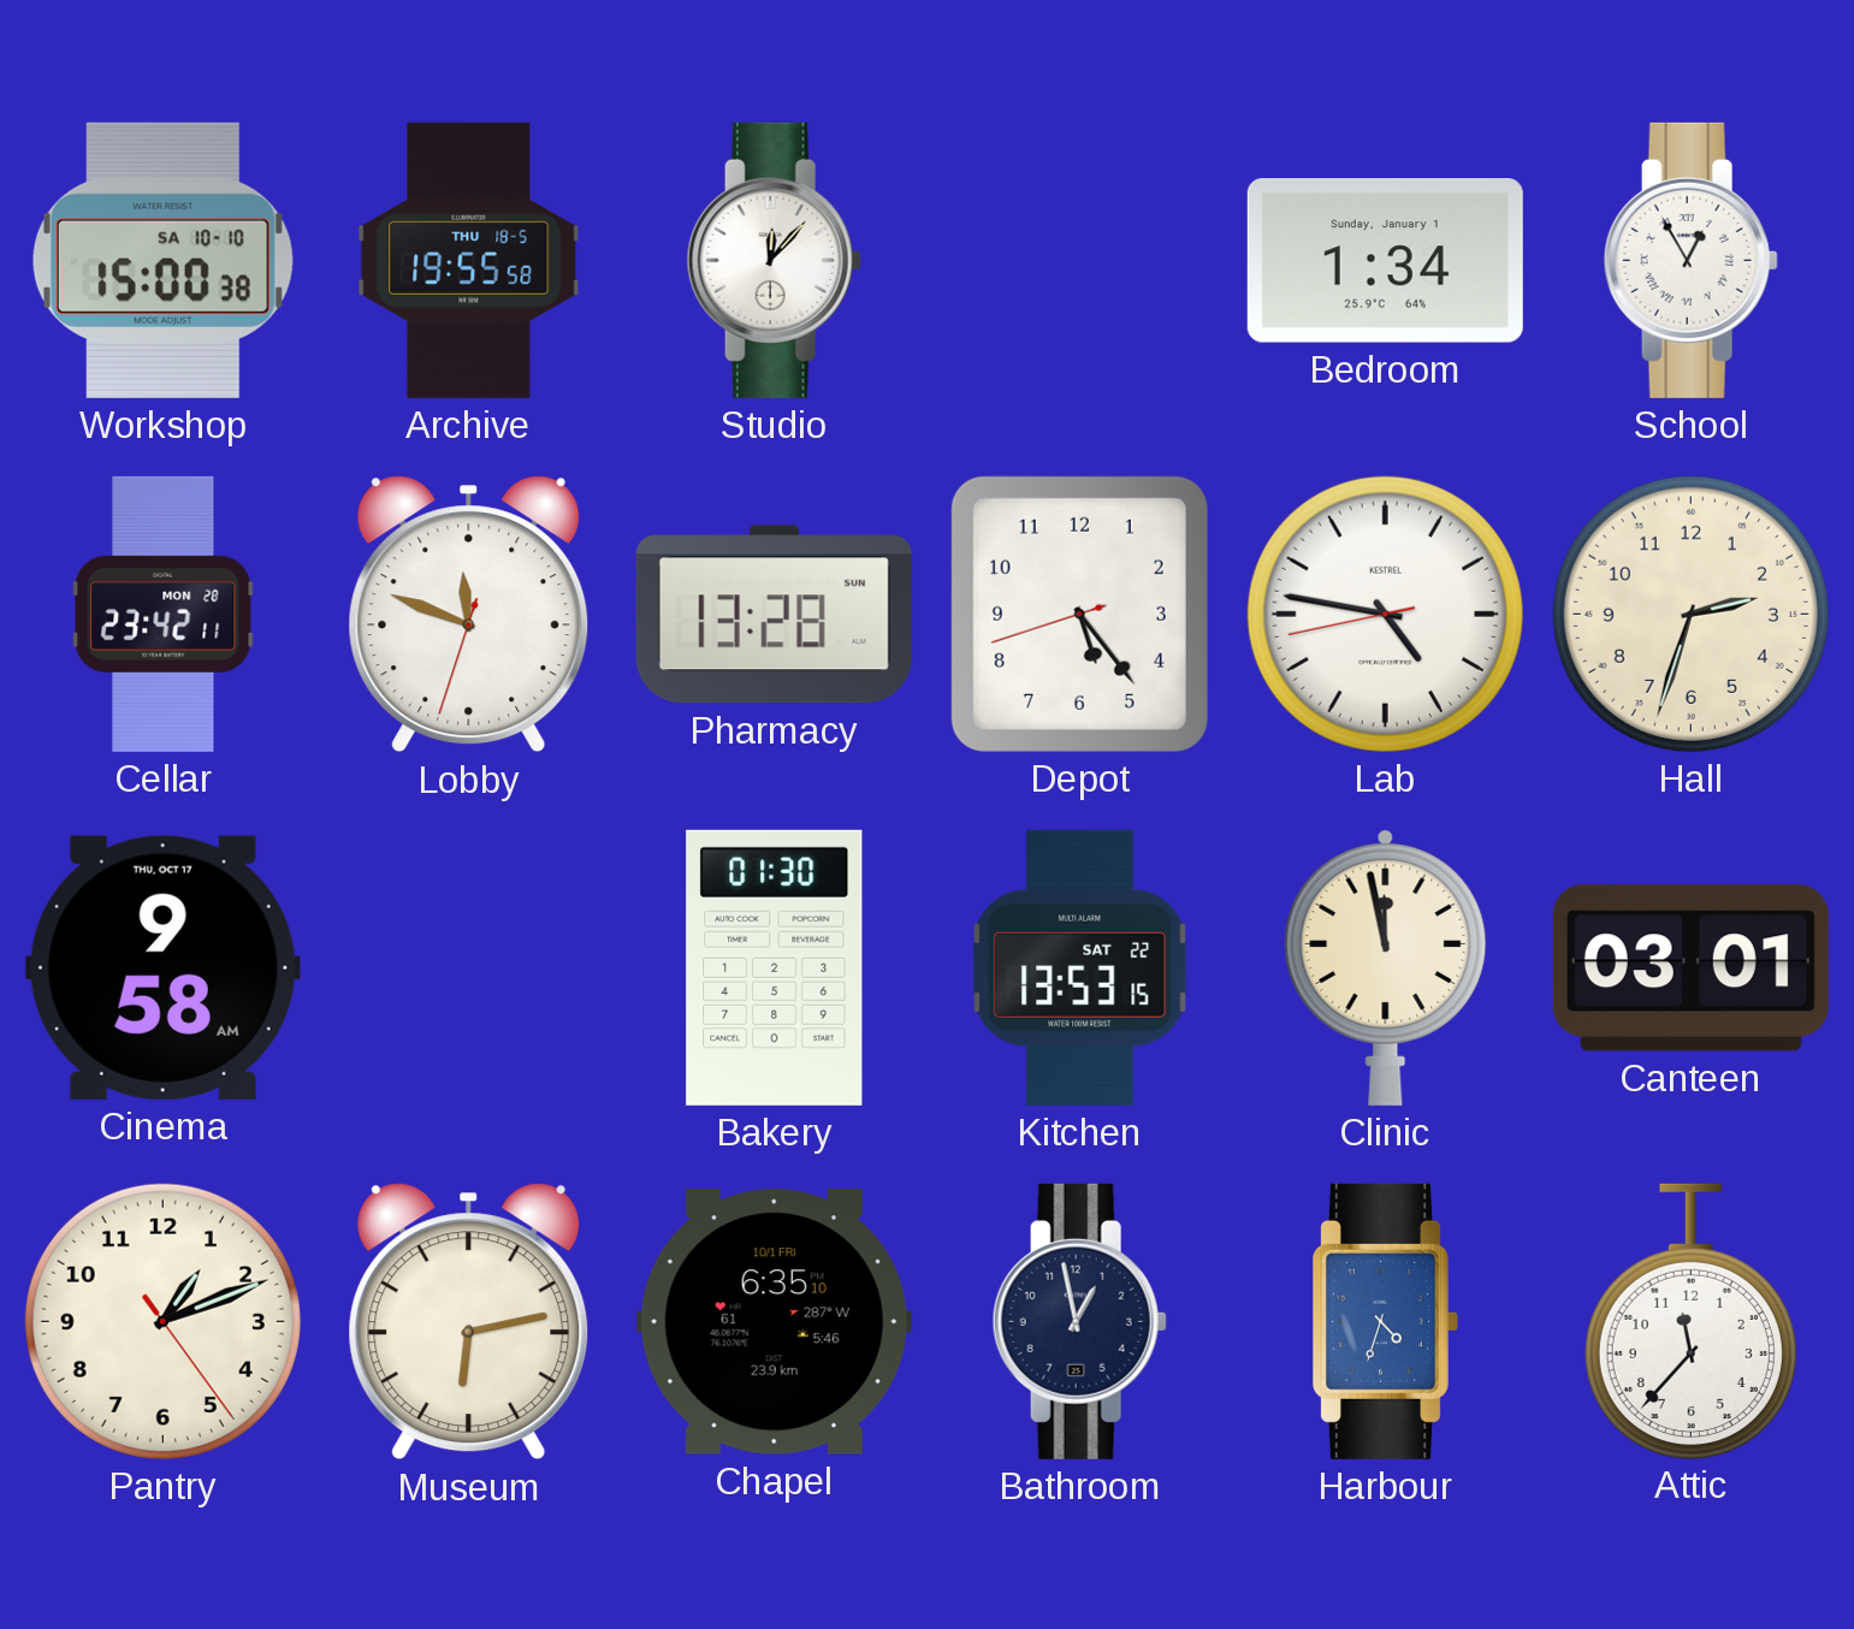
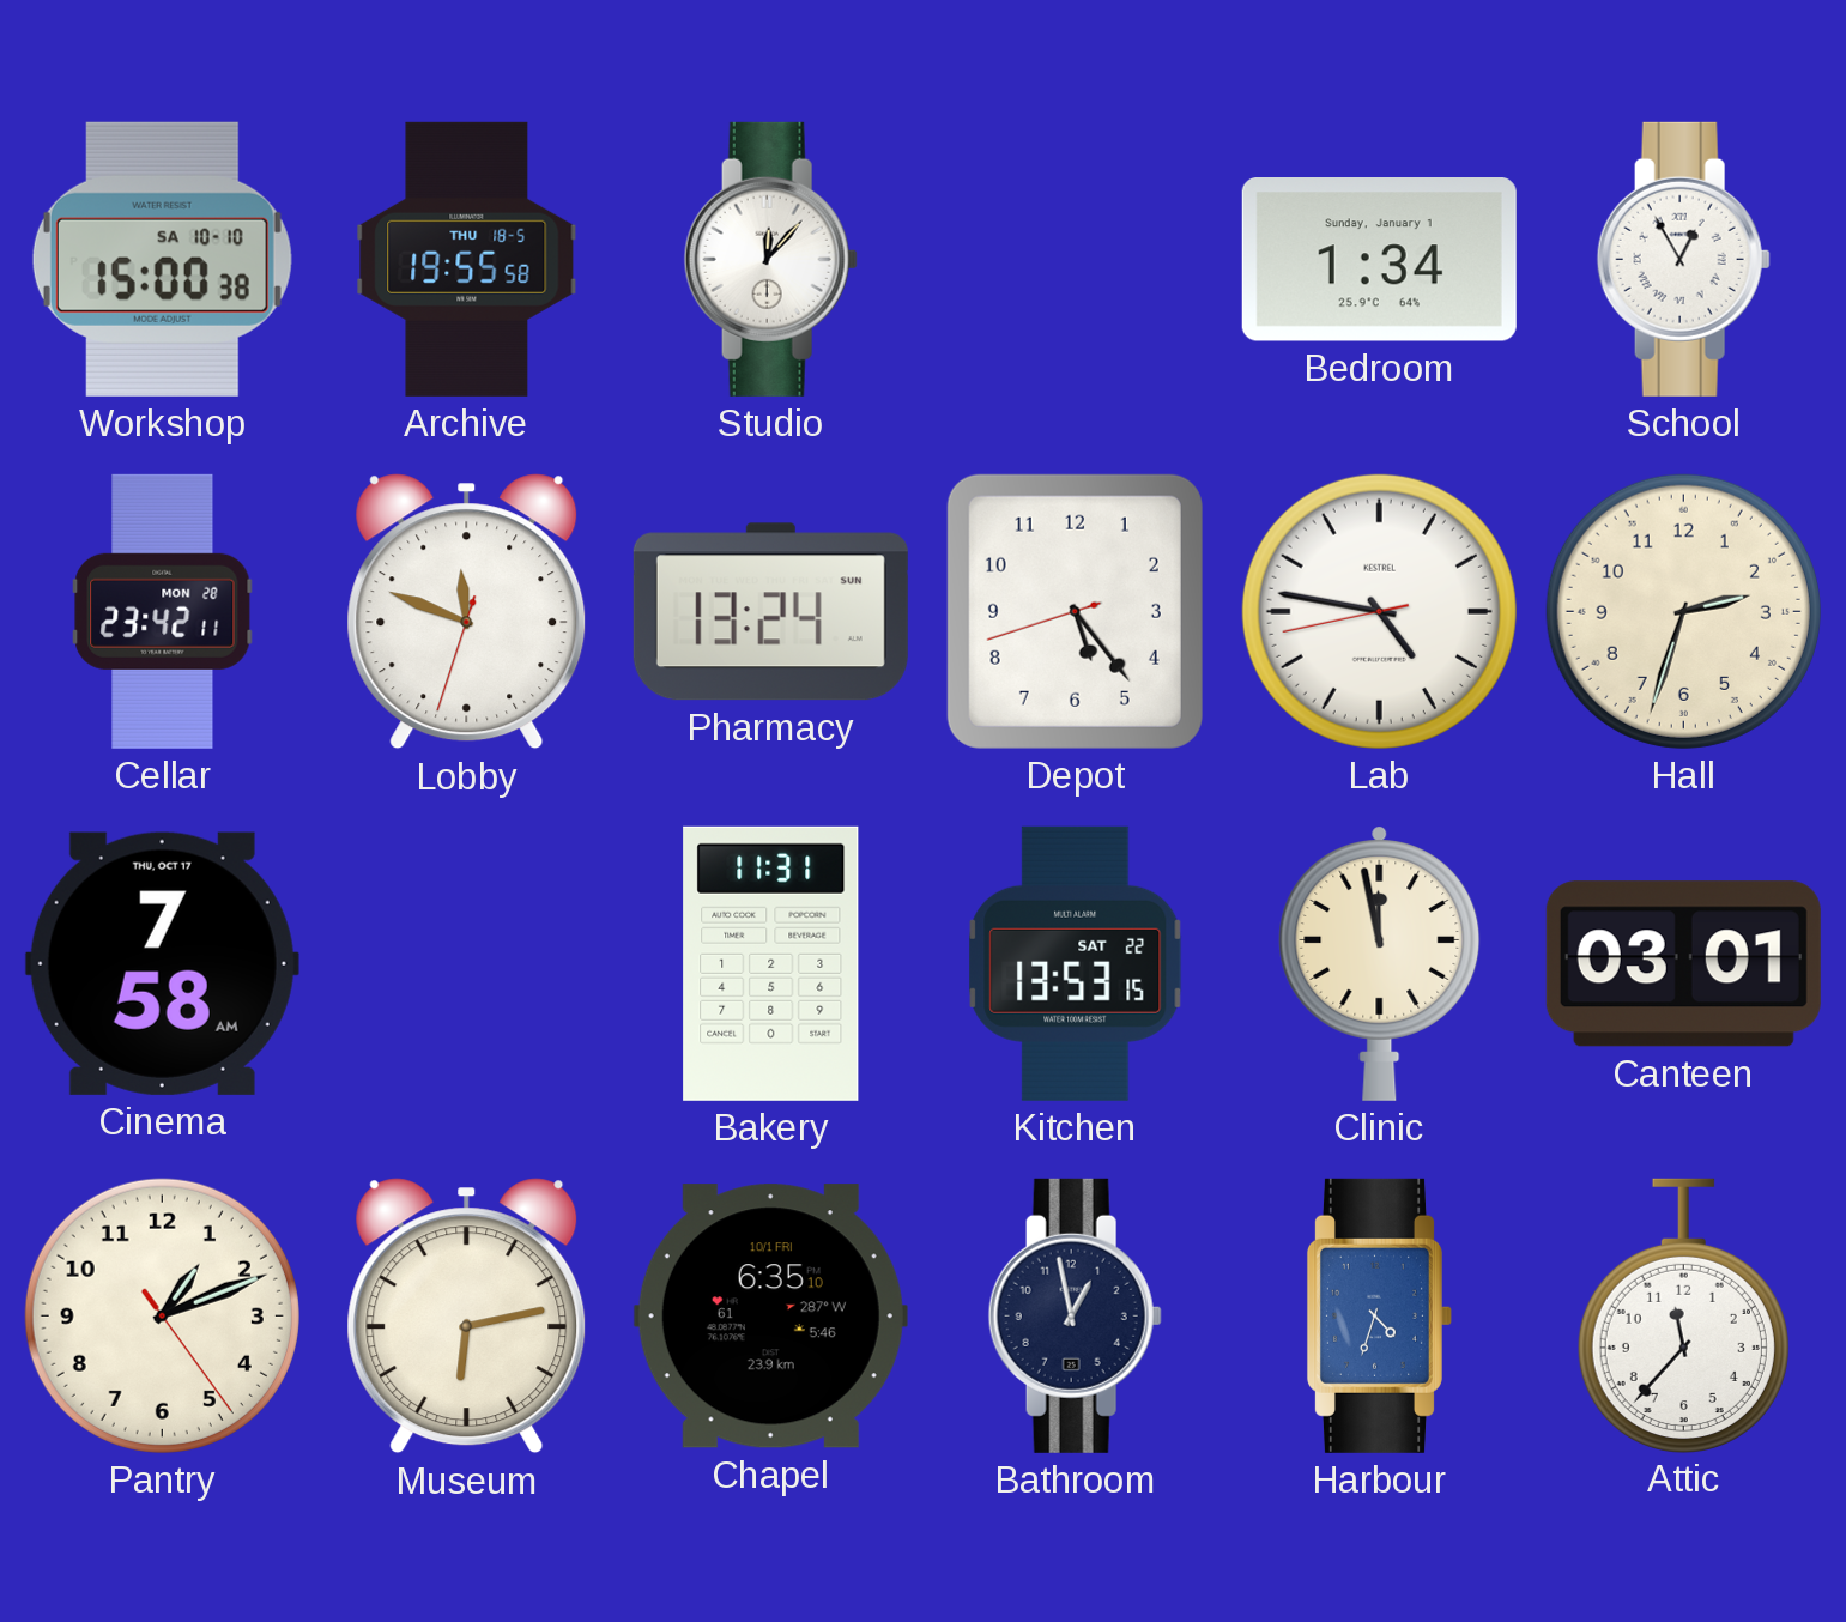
Pharmacy: 13:28 -> 13:24
Cinema: 9:58 -> 7:58
Bakery: 01:30 -> 11:31
